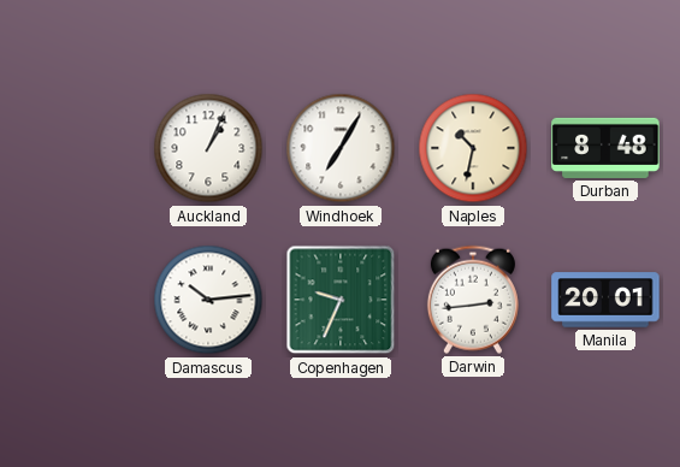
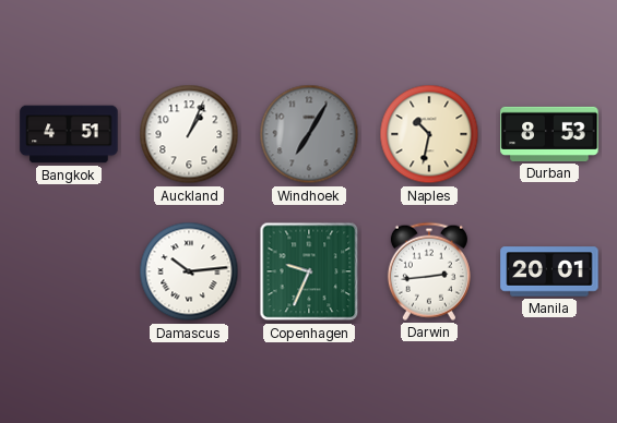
Bangkok: none -> 4:51
Windhoek dial: white -> grey
Durban: 8:48 -> 8:53
